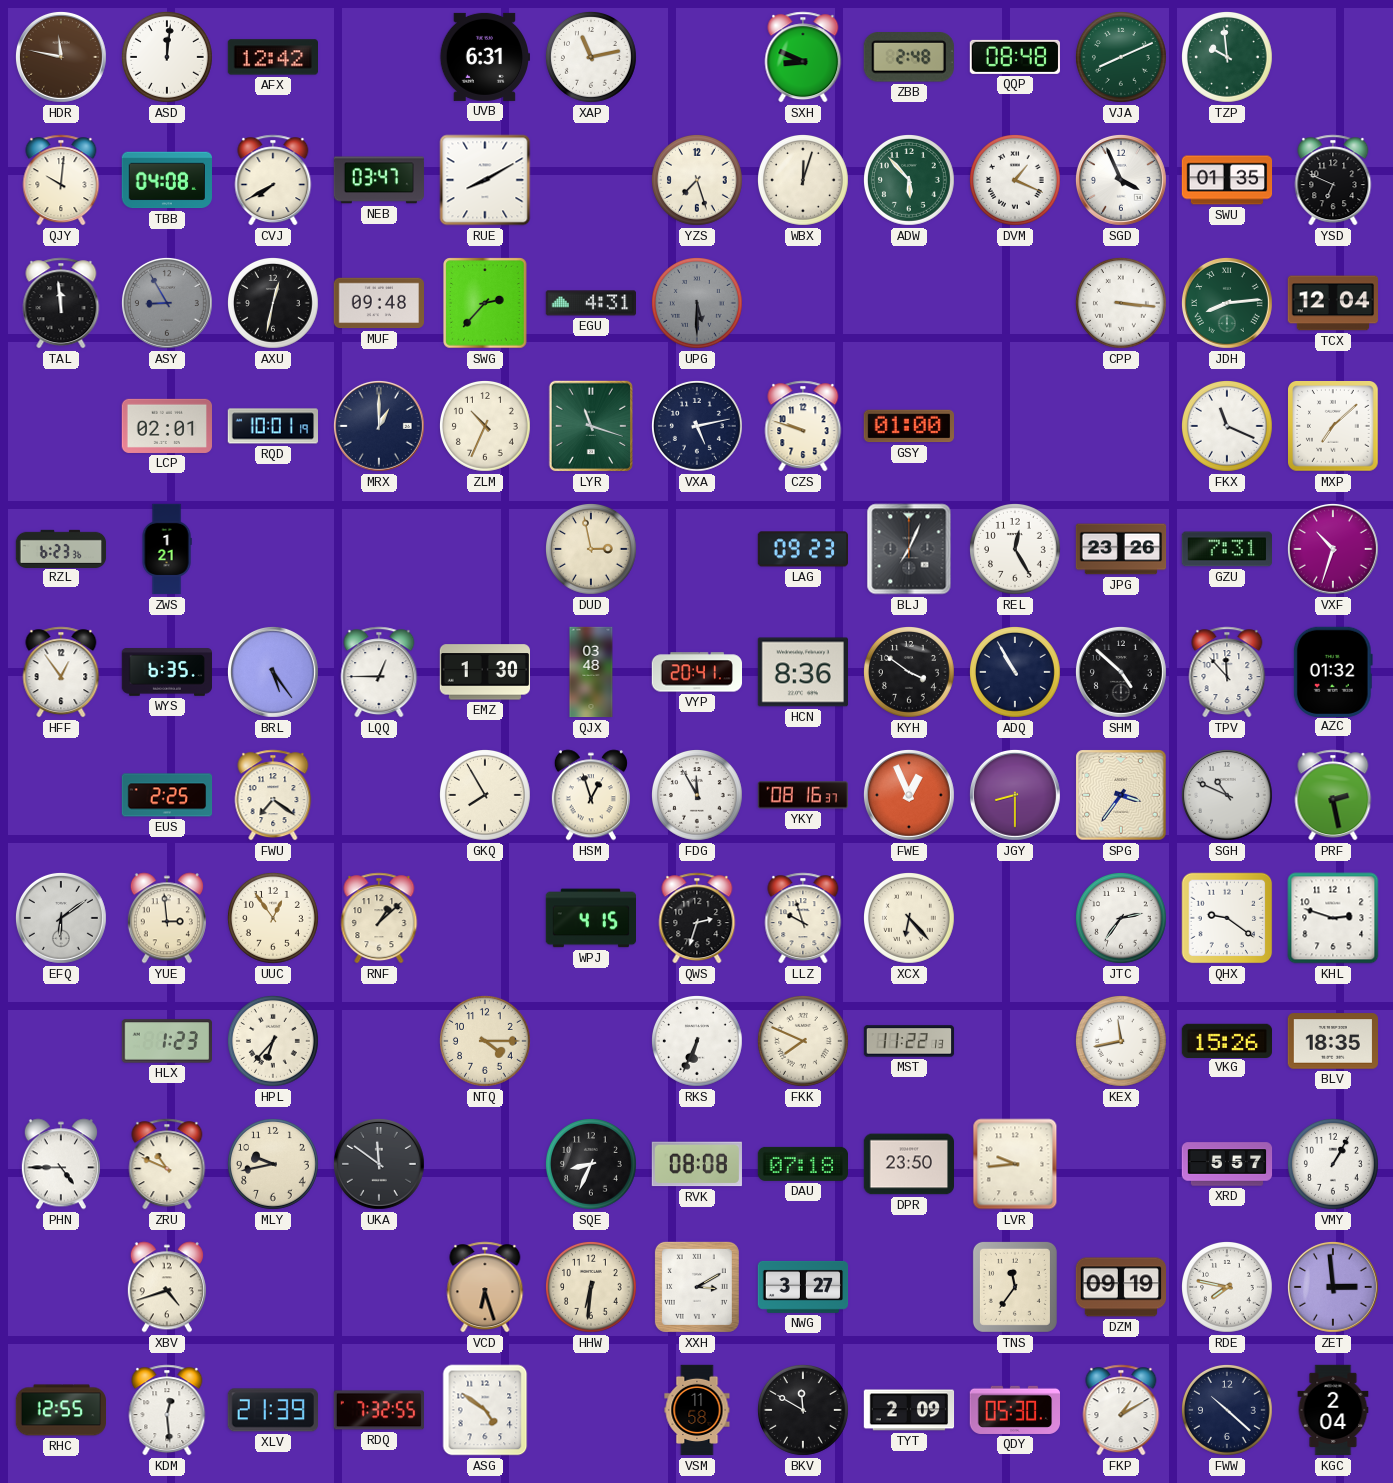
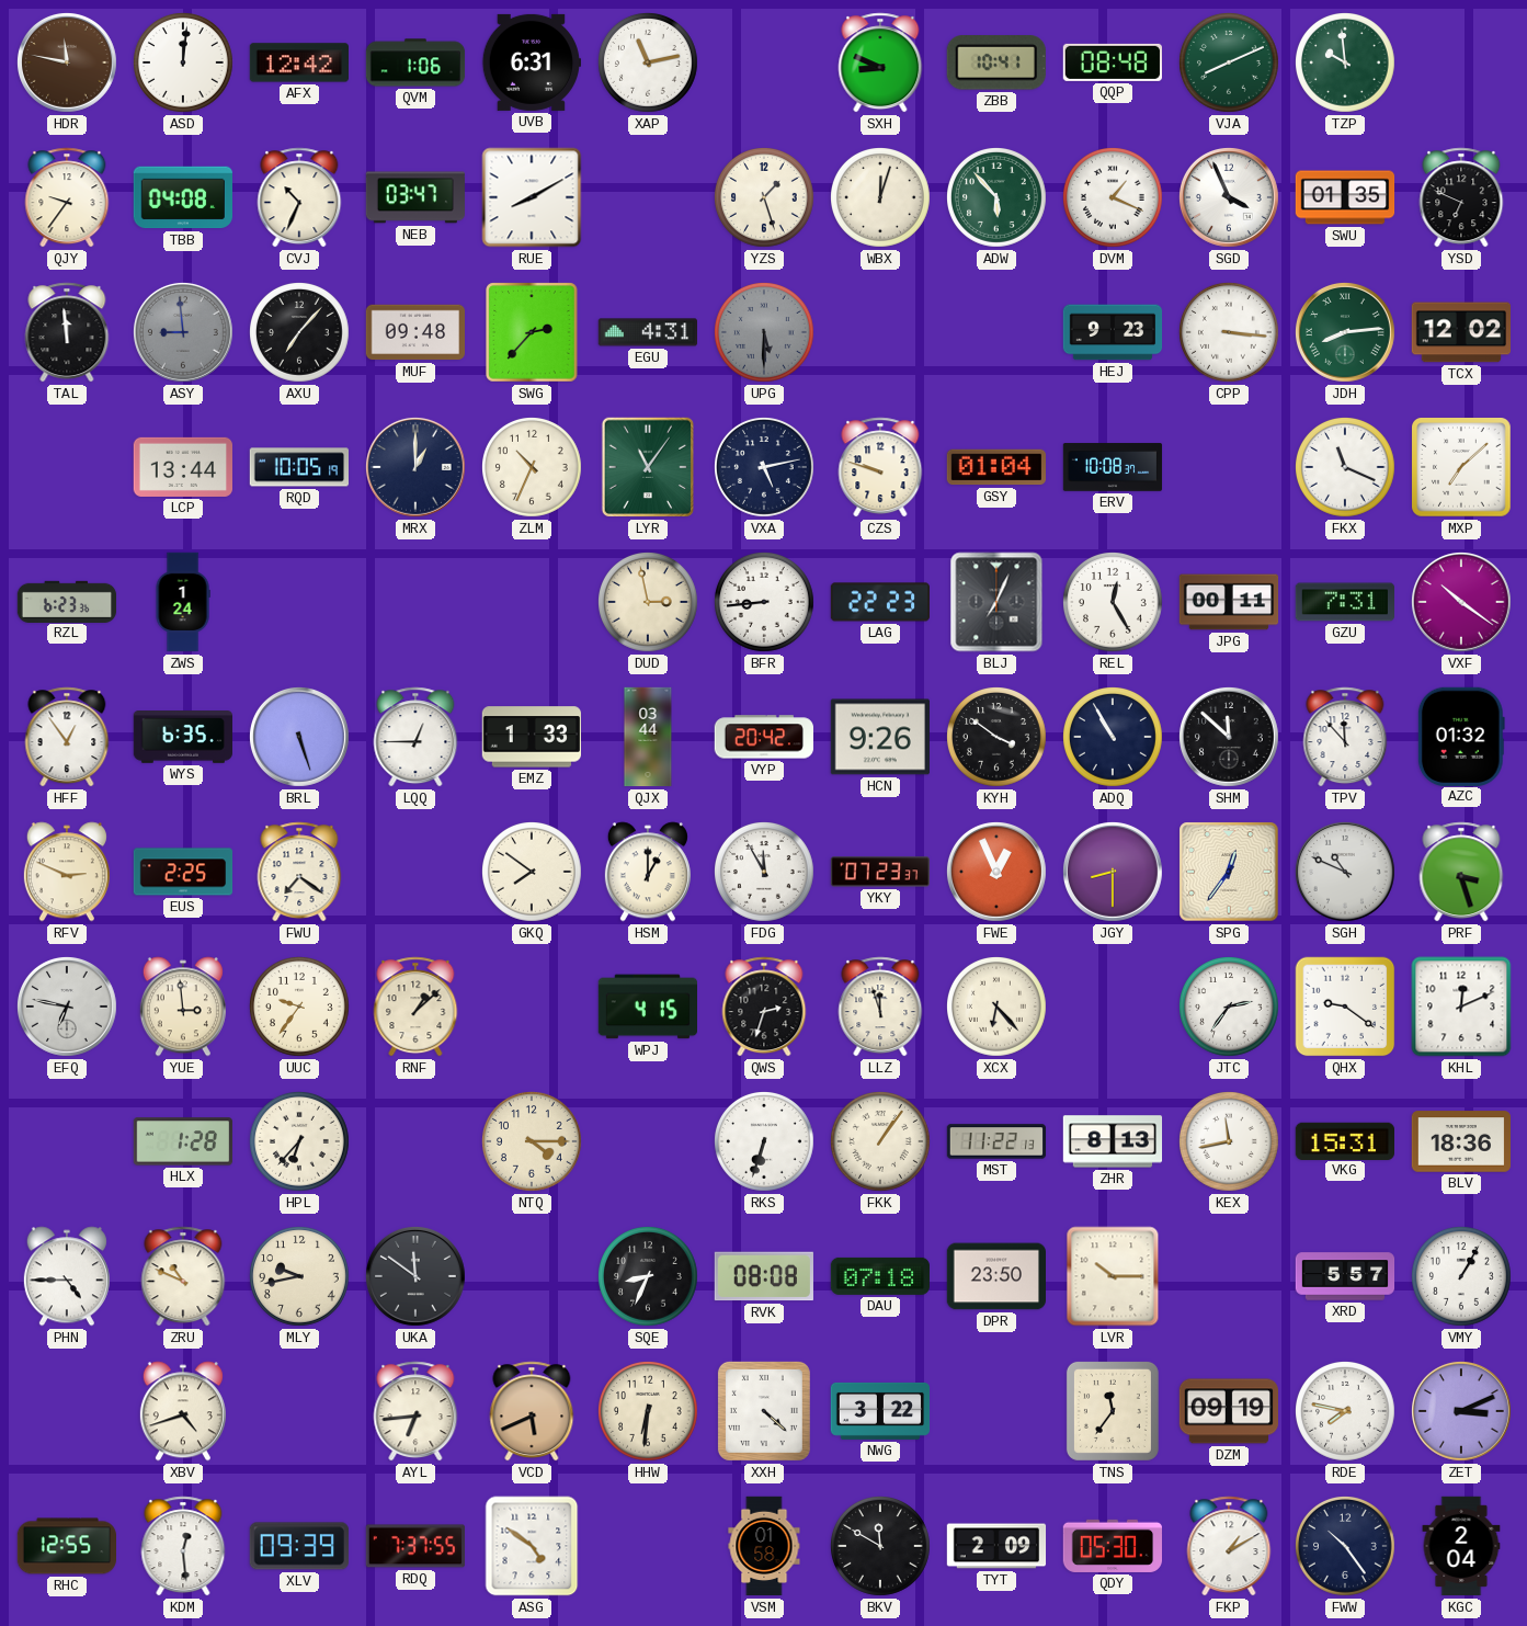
QVM: none -> 1:06
ZBB: 2:48 -> 10:41
QJY: 10:01 -> 9:36
CVJ: 7:40 -> 10:34
YZS: 7:27 -> 1:27
ASY: 8:55 -> 8:59
AXU: 12:32 -> 7:07
HEJ: none -> 9:23
TCX: 12:04 -> 12:02
LCP: 02:01 -> 13:44
RQD: 10:01 -> 10:05
LYR: 11:18 -> 11:06
GSY: 01:00 -> 01:04
ERV: none -> 10:08
ZWS: 1:21 -> 1:24
BFR: none -> 8:44
LAG: 09:23 -> 22:23
JPG: 23:26 -> 00:11
VXF: 10:33 -> 10:21
BRL: 5:24 -> 5:27
EMZ: 1:30 -> 1:33
QJX: 03:48 -> 03:44
VYP: 20:41 -> 20:42
HCN: 8:36 -> 9:26
SHM: 4:52 -> 11:52
RFV: none -> 2:49
GKQ: 7:55 -> 7:51
HSM: 12:57 -> 1:00
YKY: 08:16 -> 07:23
SPG: 3:36 -> 12:36
PRF: 2:28 -> 3:27
EFQ: 6:09 -> 6:47
UUC: 12:54 -> 9:36
LLZ: 9:57 -> 11:57
KHL: 2:48 -> 12:11
HLX: 1:23 -> 1:28
RKS: 6:34 -> 6:33
FKK: 7:49 -> 1:06
ZHR: none -> 8:13
VKG: 15:26 -> 15:31
BLV: 18:35 -> 18:36
LVR: 9:44 -> 10:15
AYL: none -> 6:44
VCD: 6:27 -> 5:41
XXH: 3:10 -> 4:22
NWG: 3:27 -> 3:22
ZET: 2:59 -> 3:11
XLV: 21:39 -> 09:39
RDQ: 7:32 -> 7:37
VSM: 11:58 -> 01:58
FWW: 10:22 -> 10:24
